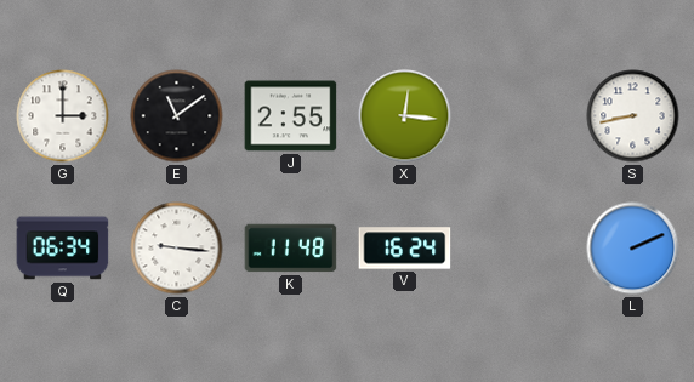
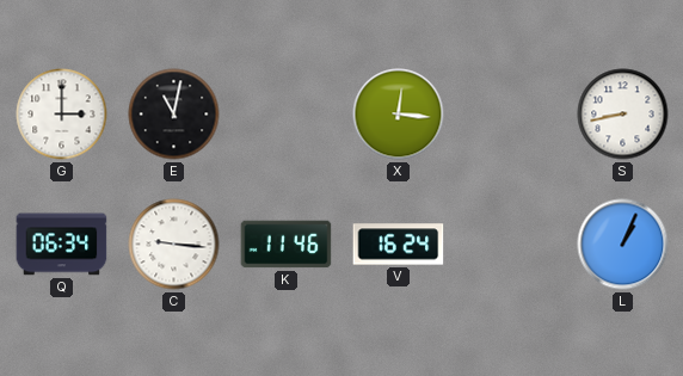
E: 11:09 -> 11:02
J: 2:55 -> none
K: 11:48 -> 11:46
L: 2:11 -> 1:04
